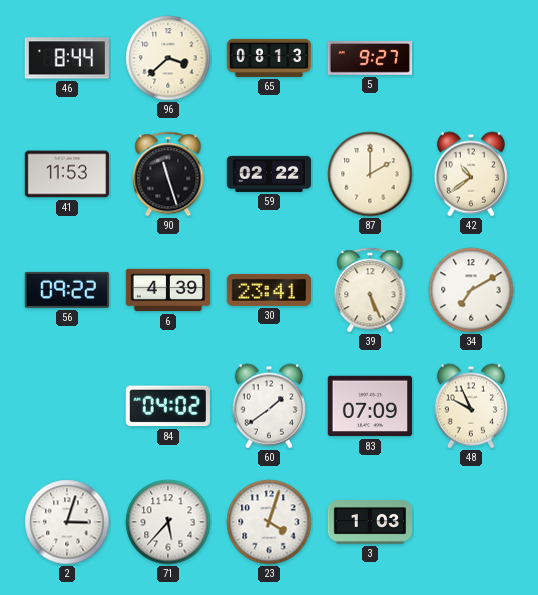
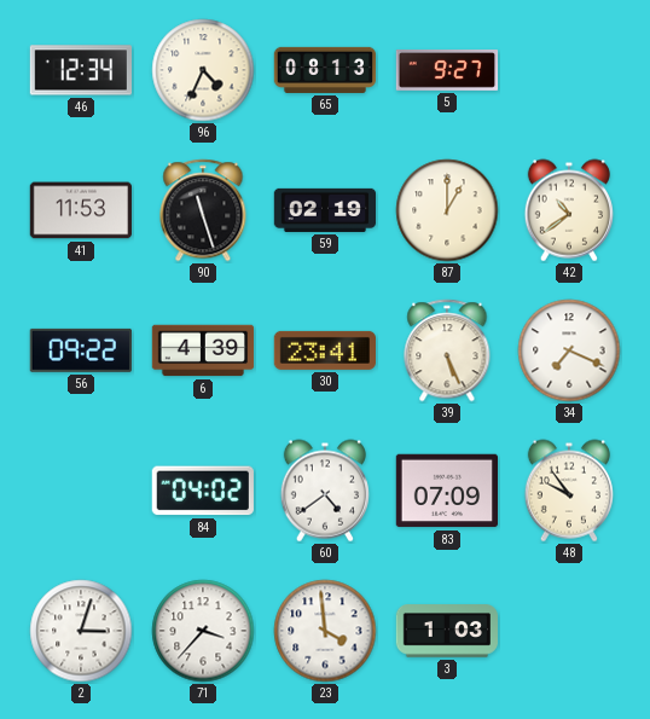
46: 8:44 -> 12:34
96: 3:38 -> 4:34
59: 02:22 -> 02:19
87: 2:00 -> 1:00
34: 7:10 -> 7:19
60: 1:39 -> 4:39
48: 9:56 -> 9:54
71: 5:37 -> 3:37
23: 4:03 -> 3:59
